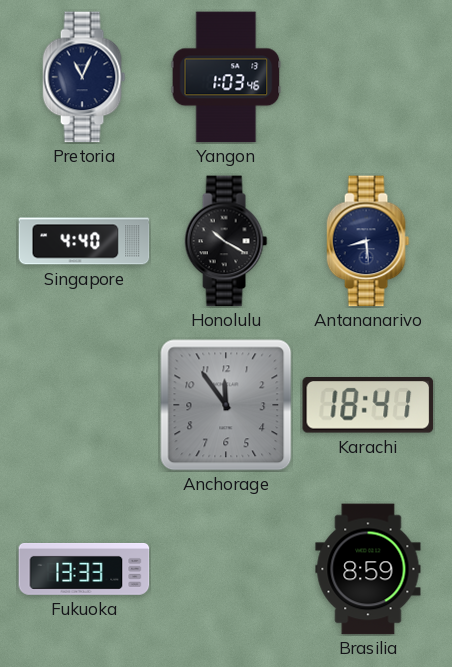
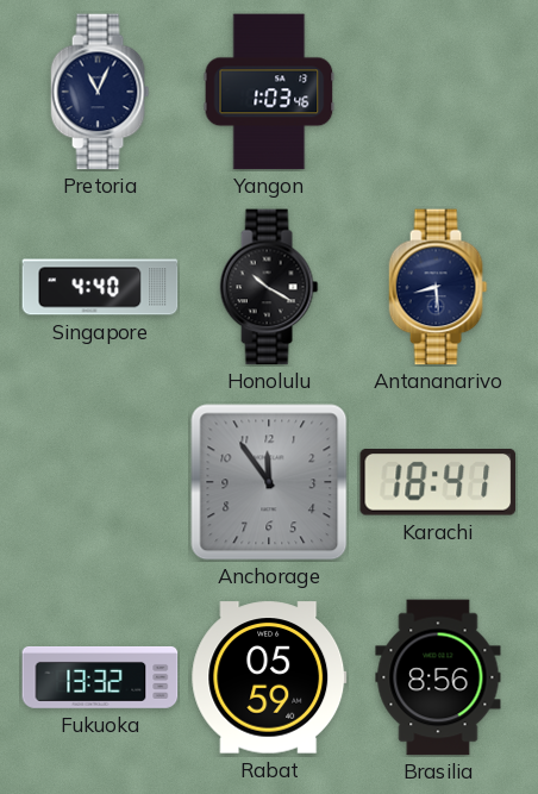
Fukuoka: 13:33 -> 13:32
Rabat: none -> 05:59
Brasilia: 8:59 -> 8:56
